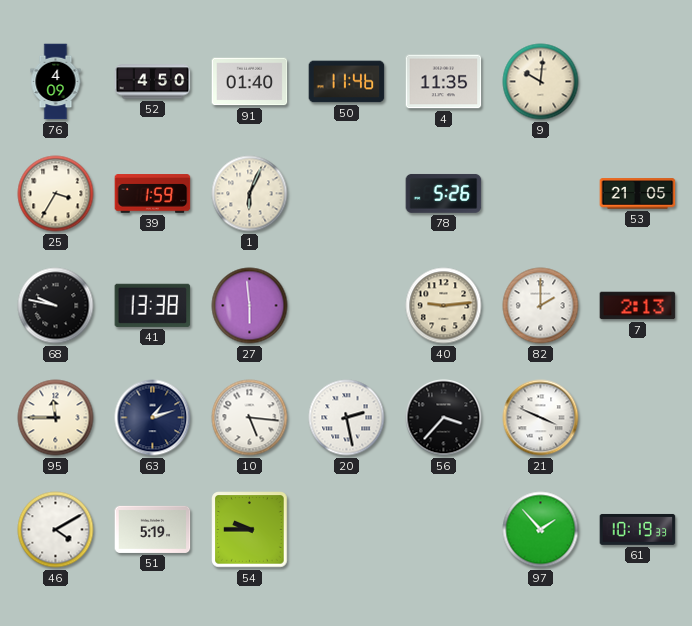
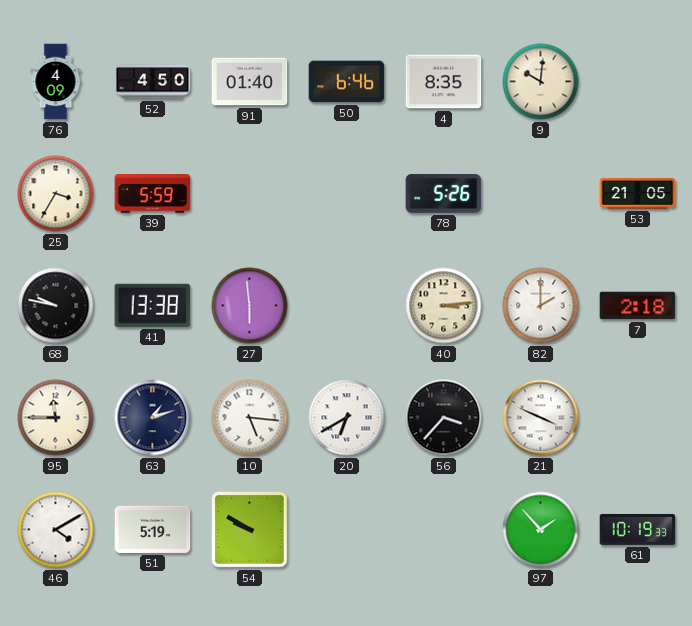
50: 11:46 -> 6:46
4: 11:35 -> 8:35
39: 1:59 -> 5:59
1: 6:04 -> none
40: 9:14 -> 3:14
7: 2:13 -> 2:18
20: 2:28 -> 6:40
54: 9:45 -> 9:50
